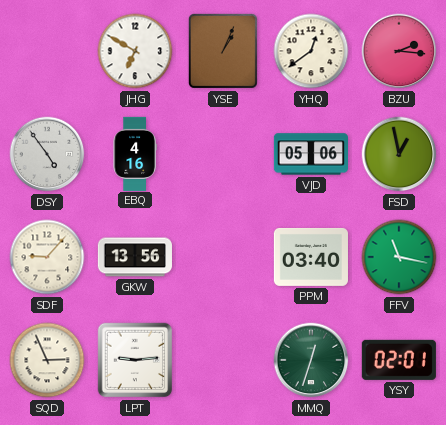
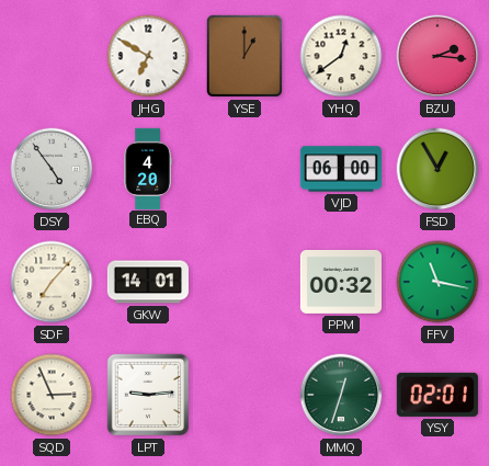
YSE: 1:04 -> 1:00
EBQ: 4:16 -> 4:20
VJD: 05:06 -> 06:00
FSD: 12:58 -> 12:55
SDF: 9:07 -> 7:07
GKW: 13:56 -> 14:01
PPM: 03:40 -> 00:32
